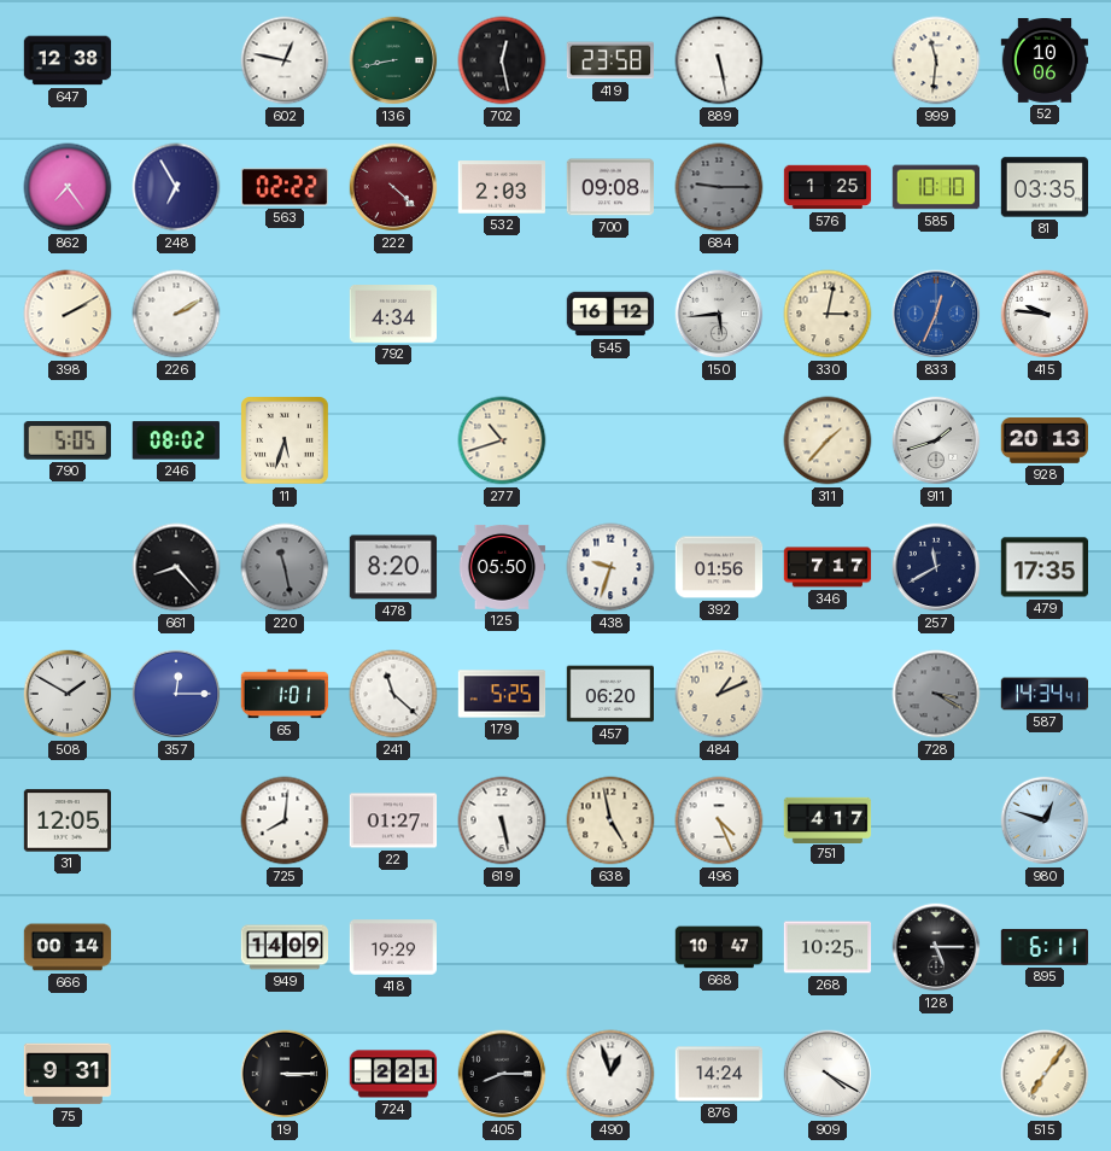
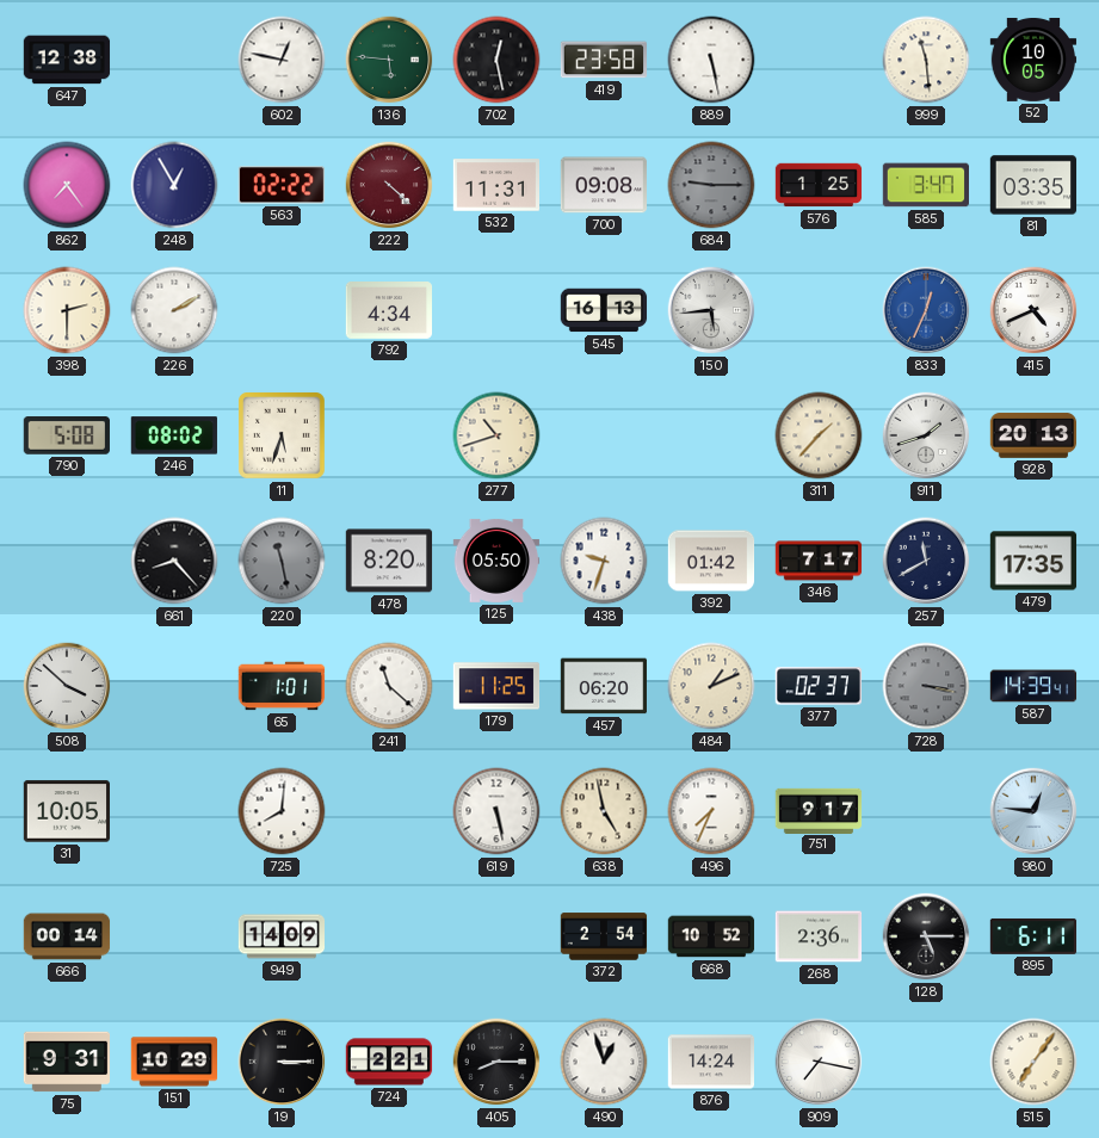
136: 8:43 -> 5:46
999: 11:31 -> 11:29
52: 10:06 -> 10:05
248: 6:55 -> 12:55
532: 2:03 -> 11:31
585: 10:10 -> 3:47
398: 2:10 -> 2:30
545: 16:12 -> 16:13
330: 3:02 -> none
415: 9:46 -> 4:41
790: 5:05 -> 5:08
392: 01:56 -> 01:42
508: 1:50 -> 3:52
357: 12:15 -> none
179: 5:25 -> 11:25
377: none -> 02:37
728: 3:20 -> 3:17
587: 14:34 -> 14:39
31: 12:05 -> 10:05
22: 01:27 -> none
496: 4:26 -> 7:34
751: 4:17 -> 9:17
980: 12:48 -> 12:46
418: 19:29 -> none
372: none -> 2:54
668: 10:47 -> 10:52
268: 10:25 -> 2:36
151: none -> 10:29
909: 4:20 -> 7:17
